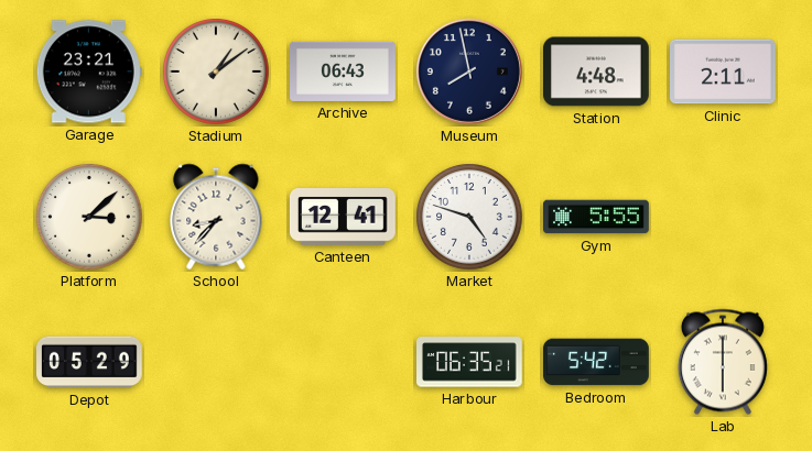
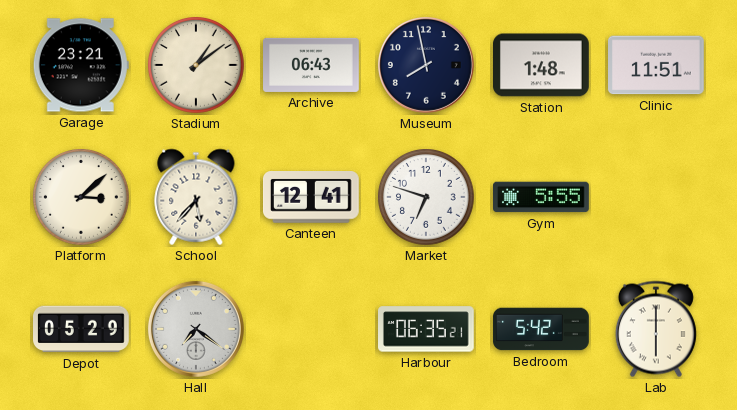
Station: 4:48 -> 1:48
Clinic: 2:11 -> 11:51
School: 8:37 -> 5:37
Market: 4:48 -> 6:48
Hall: none -> 7:21
